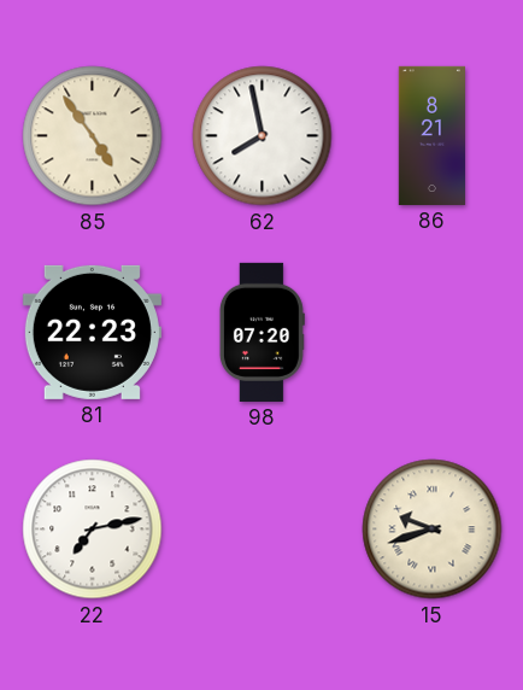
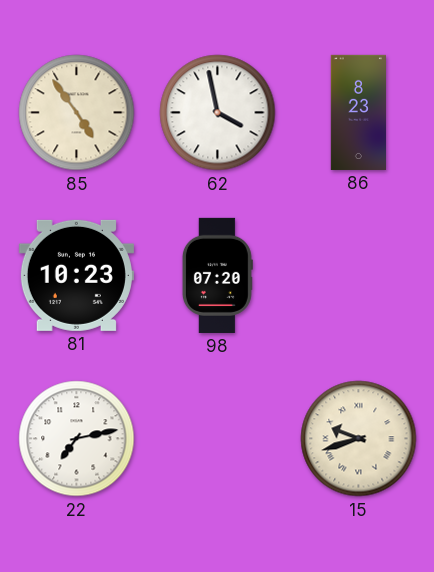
62: 7:58 -> 3:58
86: 8:21 -> 8:23
81: 22:23 -> 10:23
